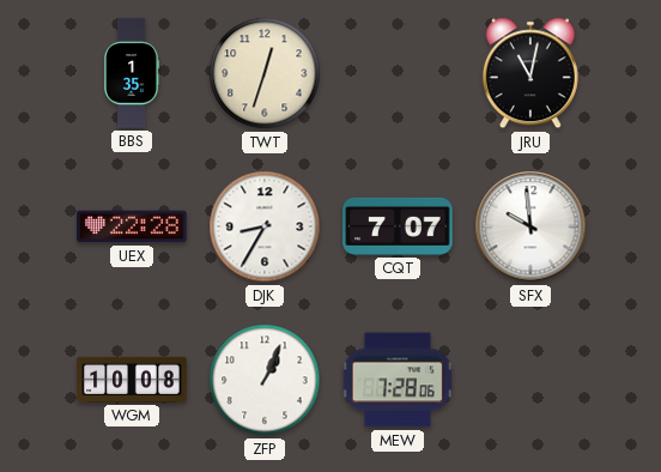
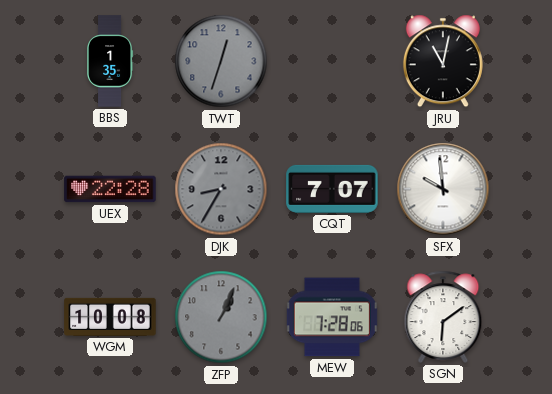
TWT dial: cream -> grey
DJK dial: white -> grey
ZFP dial: white -> grey
SGN: none -> 6:09
